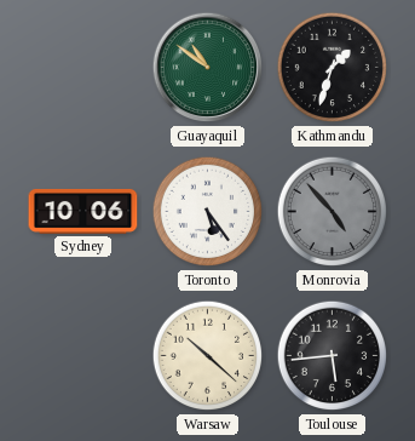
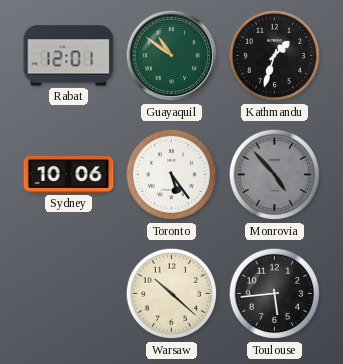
Rabat: none -> 12:01
